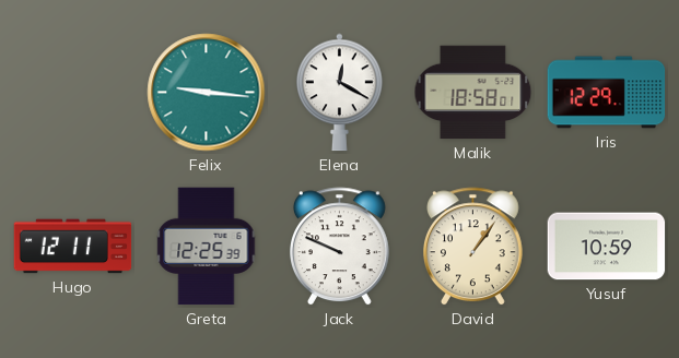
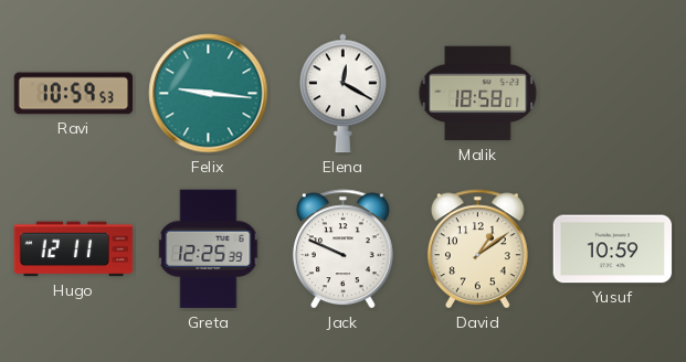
Ravi: none -> 10:59
Iris: 12:29 -> none
David: 1:06 -> 1:09
